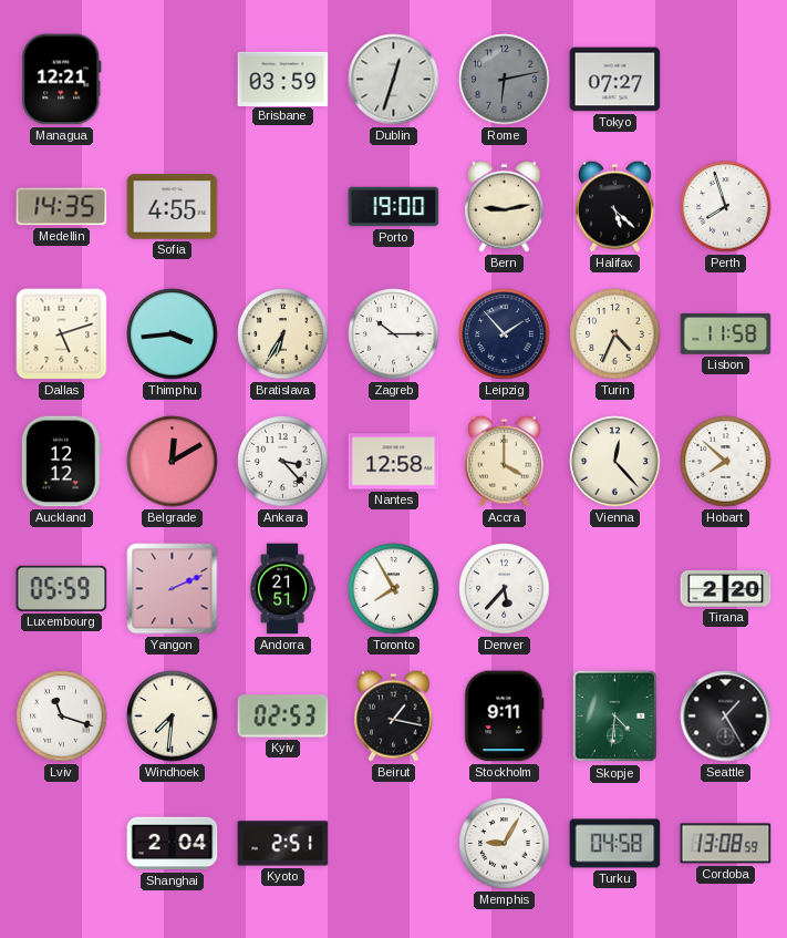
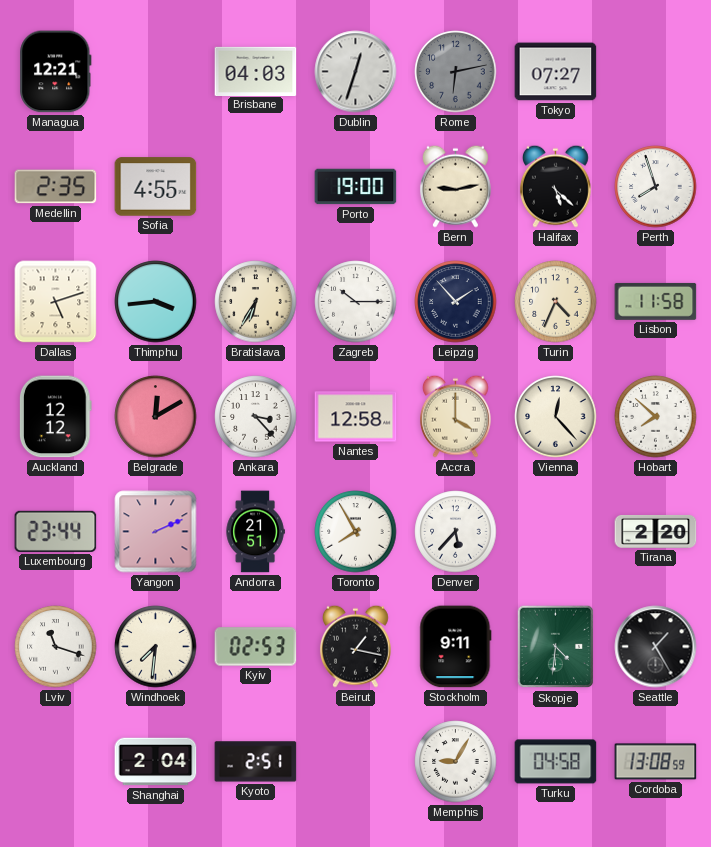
Brisbane: 03:59 -> 04:03
Medellin: 14:35 -> 2:35
Luxembourg: 05:59 -> 23:44
